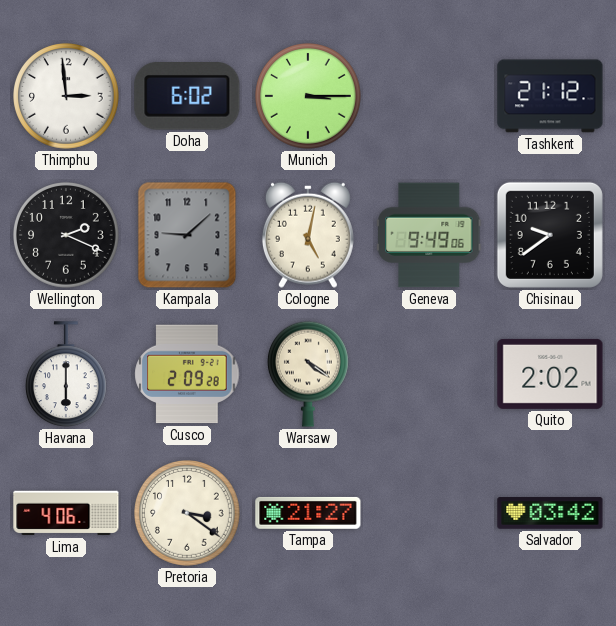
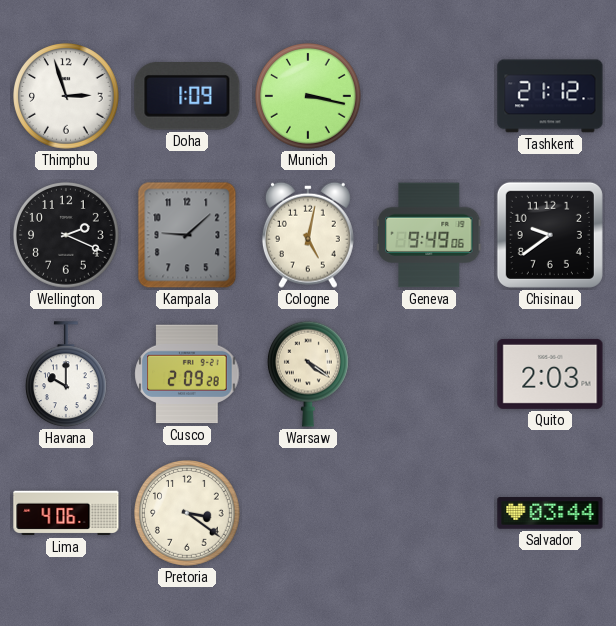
Thimphu: 2:59 -> 2:57
Doha: 6:02 -> 1:09
Munich: 3:15 -> 3:17
Havana: 6:00 -> 10:00
Quito: 2:02 -> 2:03
Tampa: 21:27 -> none
Salvador: 03:42 -> 03:44
